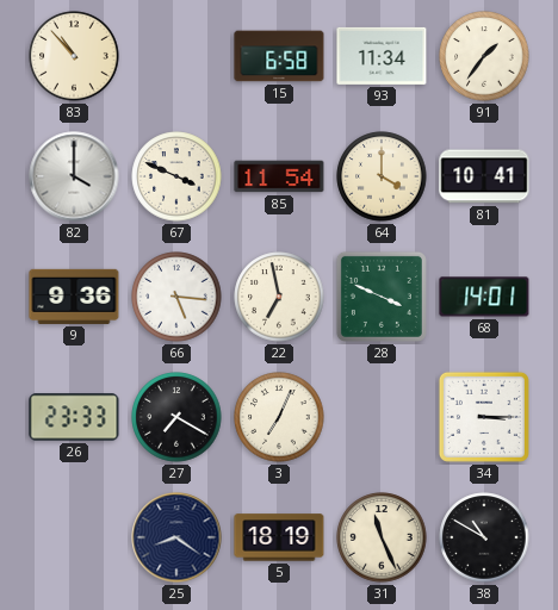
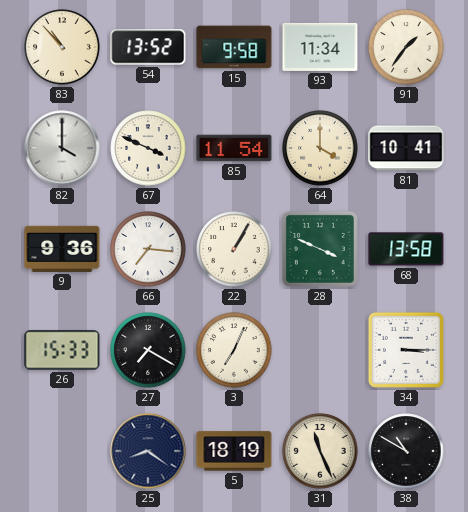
54: none -> 13:52
15: 6:58 -> 9:58
66: 5:16 -> 7:16
22: 6:58 -> 1:05
68: 14:01 -> 13:58
26: 23:33 -> 15:33
